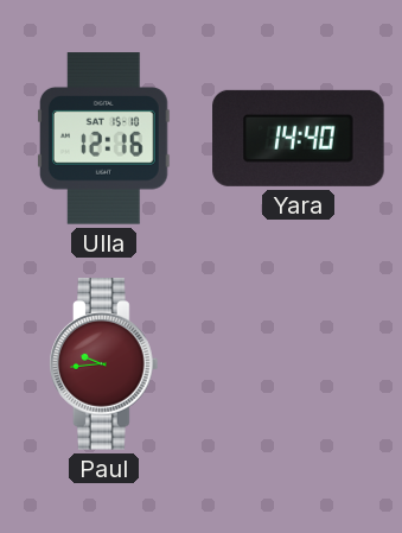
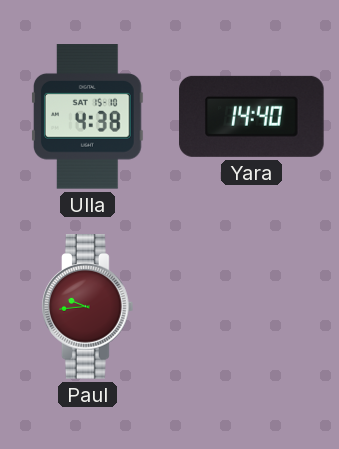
Ulla: 12:16 -> 4:38
